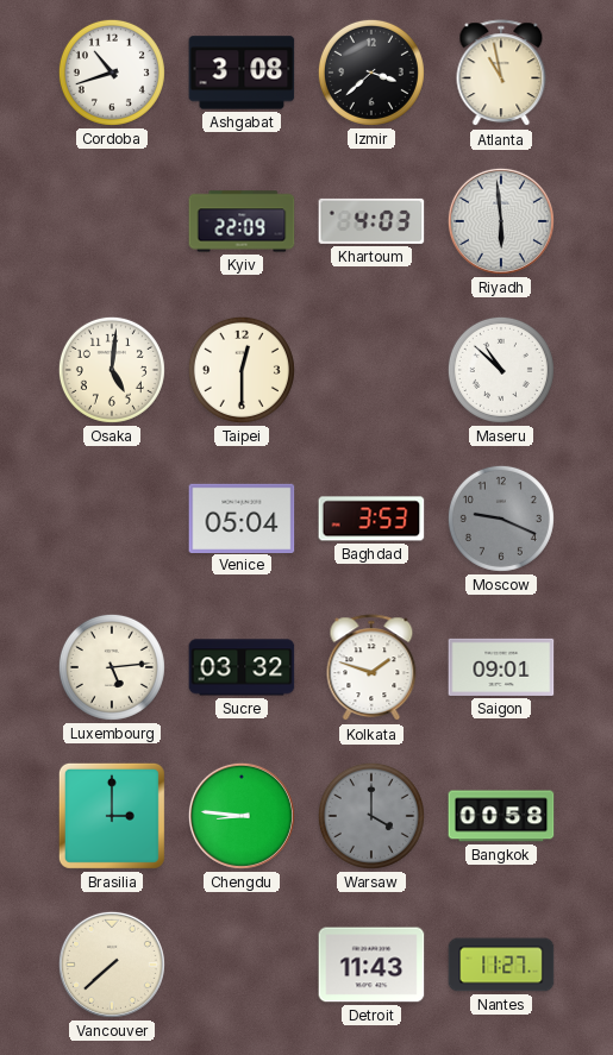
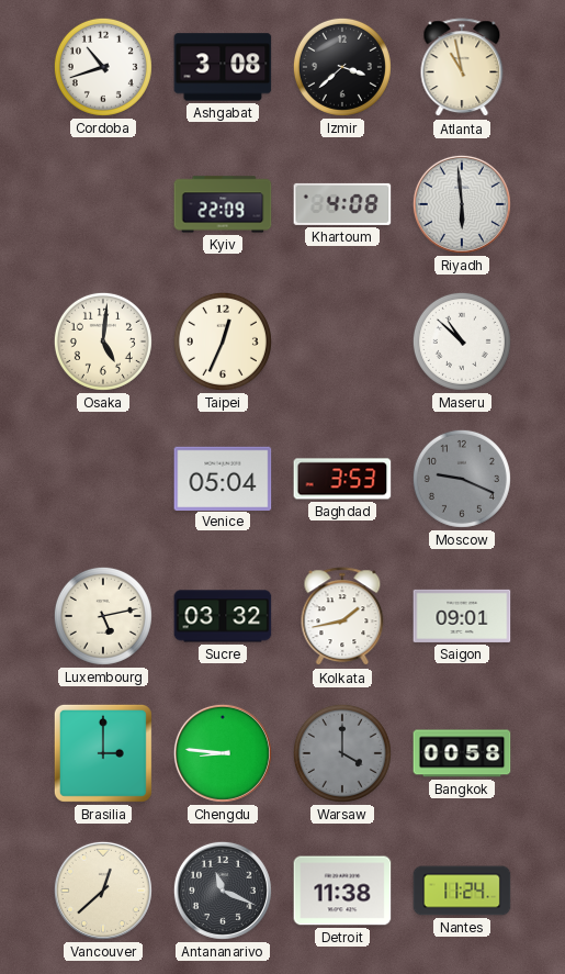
Khartoum: 4:03 -> 4:08
Taipei: 12:30 -> 12:34
Luxembourg: 5:14 -> 5:13
Kolkata: 1:48 -> 1:43
Vancouver: 7:38 -> 12:38
Antananarivo: none -> 11:19
Detroit: 11:43 -> 11:38
Nantes: 11:27 -> 11:24
